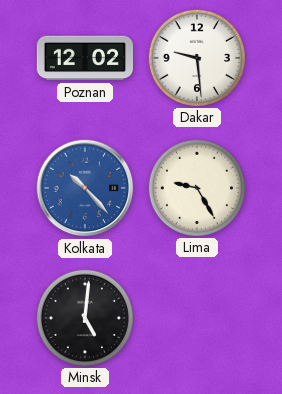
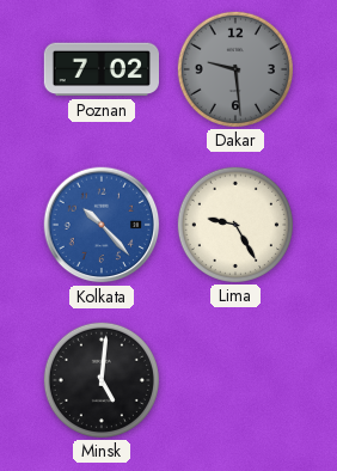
Poznan: 12:02 -> 7:02
Dakar dial: white -> grey
